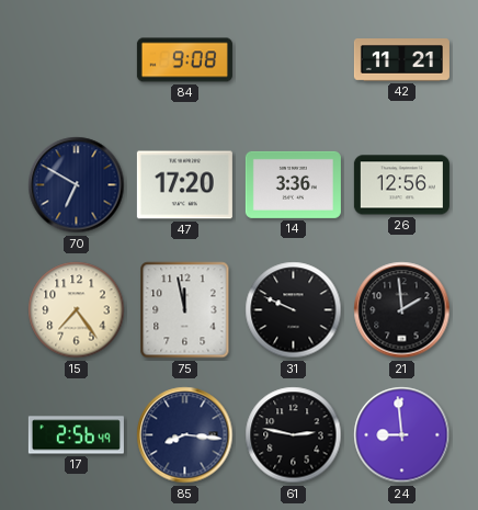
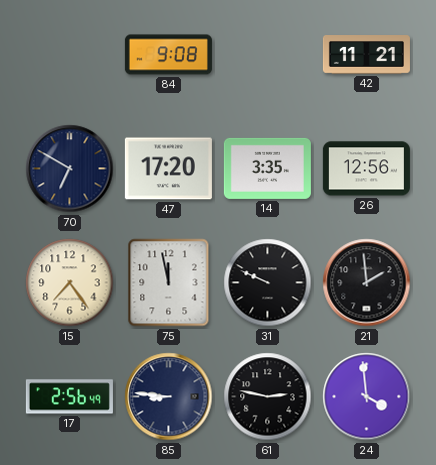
14: 3:36 -> 3:35
85: 8:16 -> 8:46
24: 8:59 -> 3:59
